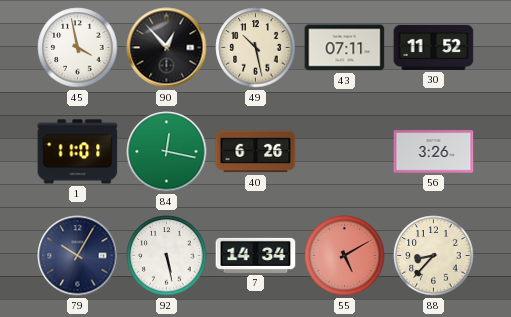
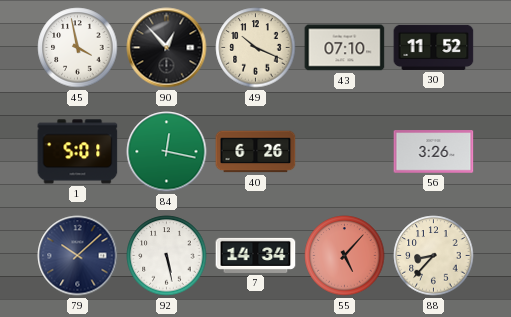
49: 10:28 -> 10:19
43: 07:11 -> 07:10
1: 11:01 -> 5:01
79: 10:05 -> 10:08
55: 5:10 -> 5:07
